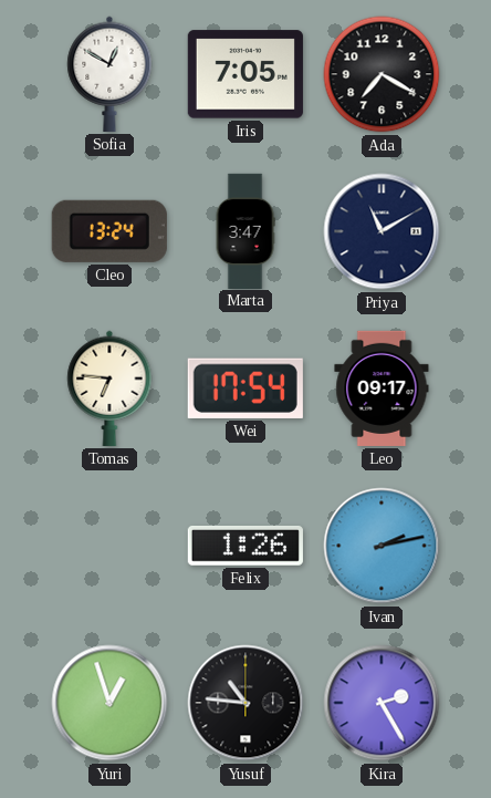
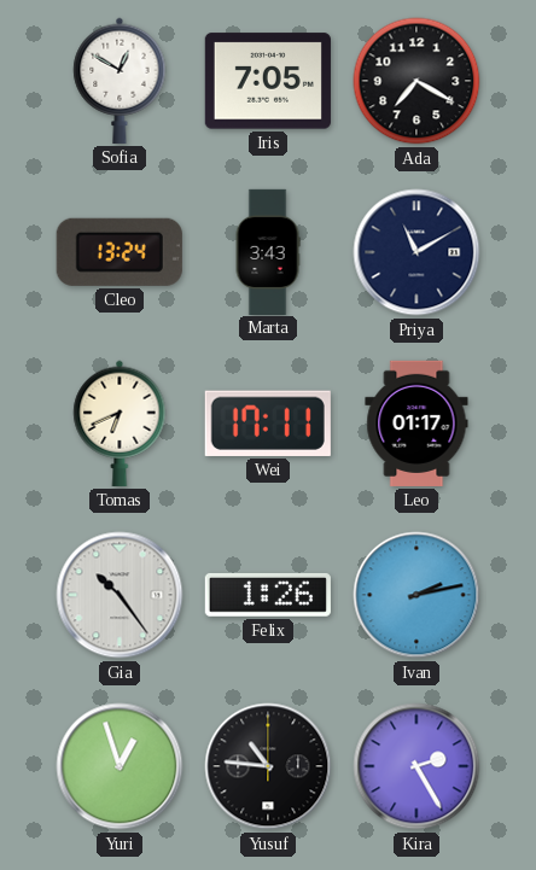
Marta: 3:47 -> 3:43
Tomas: 6:46 -> 6:41
Wei: 17:54 -> 17:11
Leo: 09:17 -> 01:17
Gia: none -> 10:24
